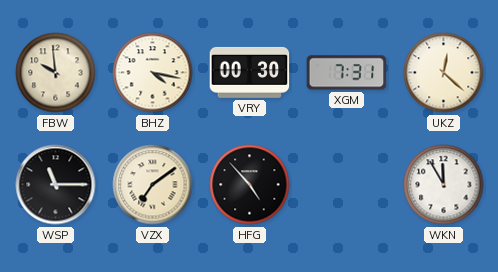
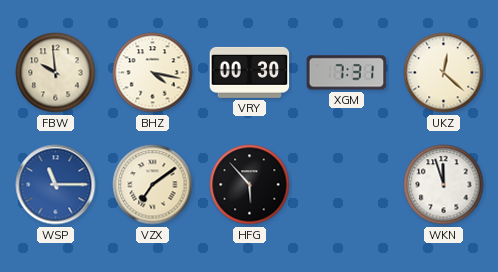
WSP dial: black -> blue
HFG: 4:53 -> 5:53
WKN: 11:55 -> 11:57
